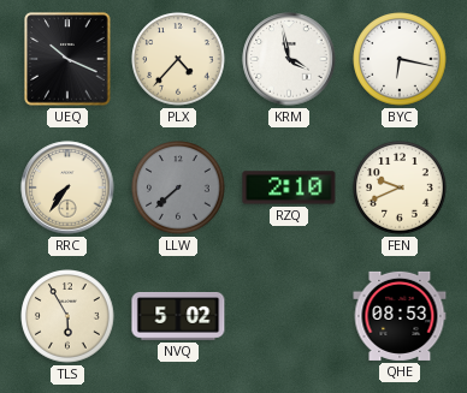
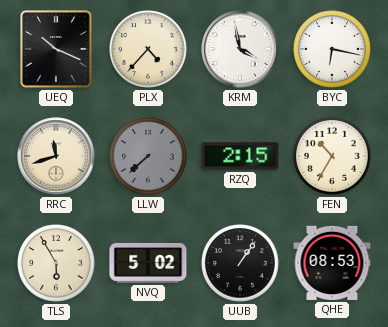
RRC: 7:36 -> 11:42
RZQ: 2:10 -> 2:15
FEN: 9:41 -> 10:35
UUB: none -> 1:06
